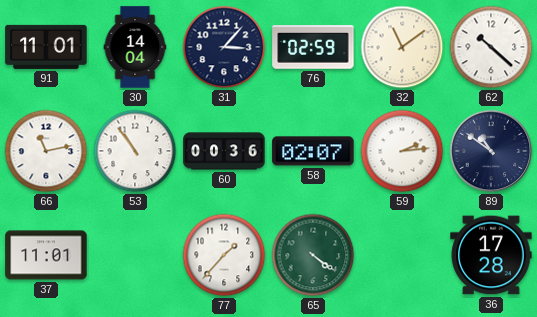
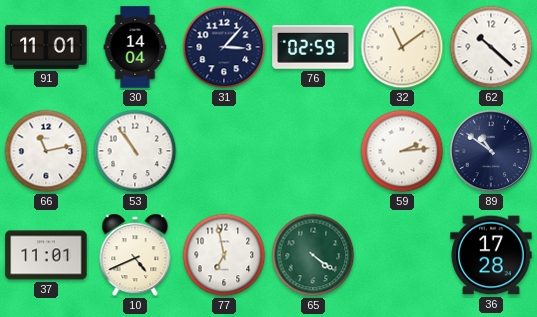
60: 00:36 -> none
58: 02:07 -> none
10: none -> 4:41
77: 1:37 -> 6:58
